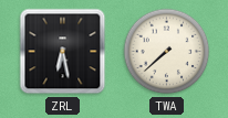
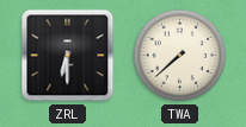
ZRL: 6:28 -> 6:30
